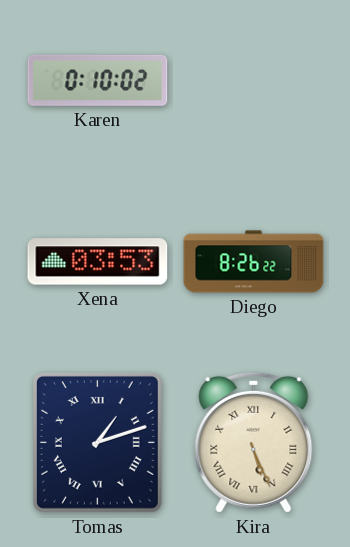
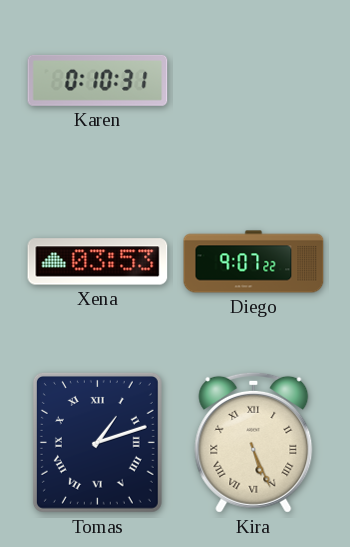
Karen: 0:10:02 -> 0:10:31
Diego: 8:26 -> 9:07
